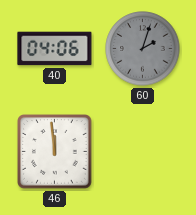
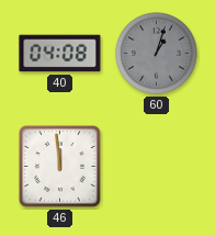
40: 04:06 -> 04:08
60: 2:03 -> 1:03
